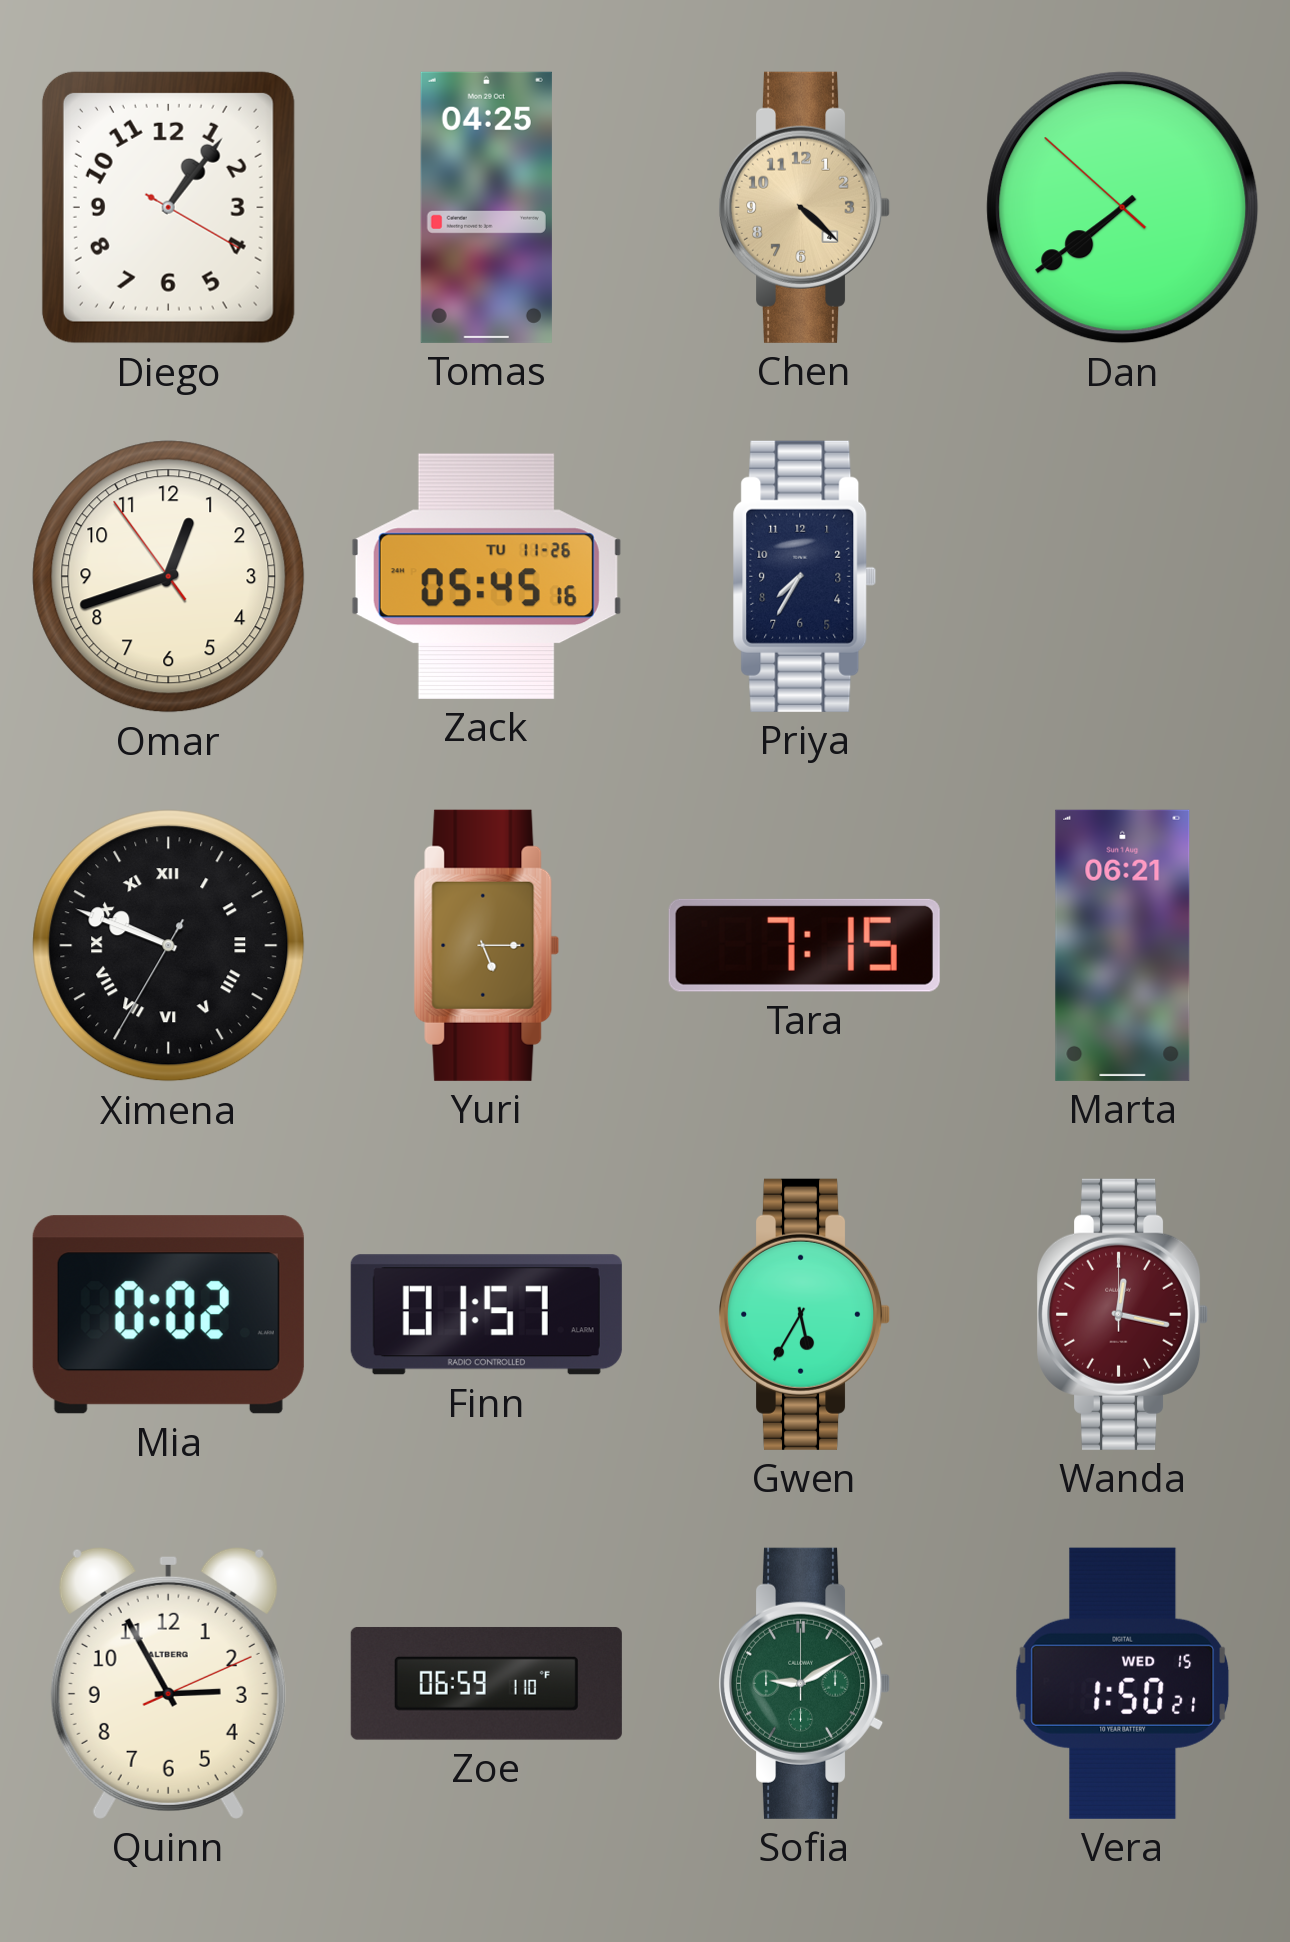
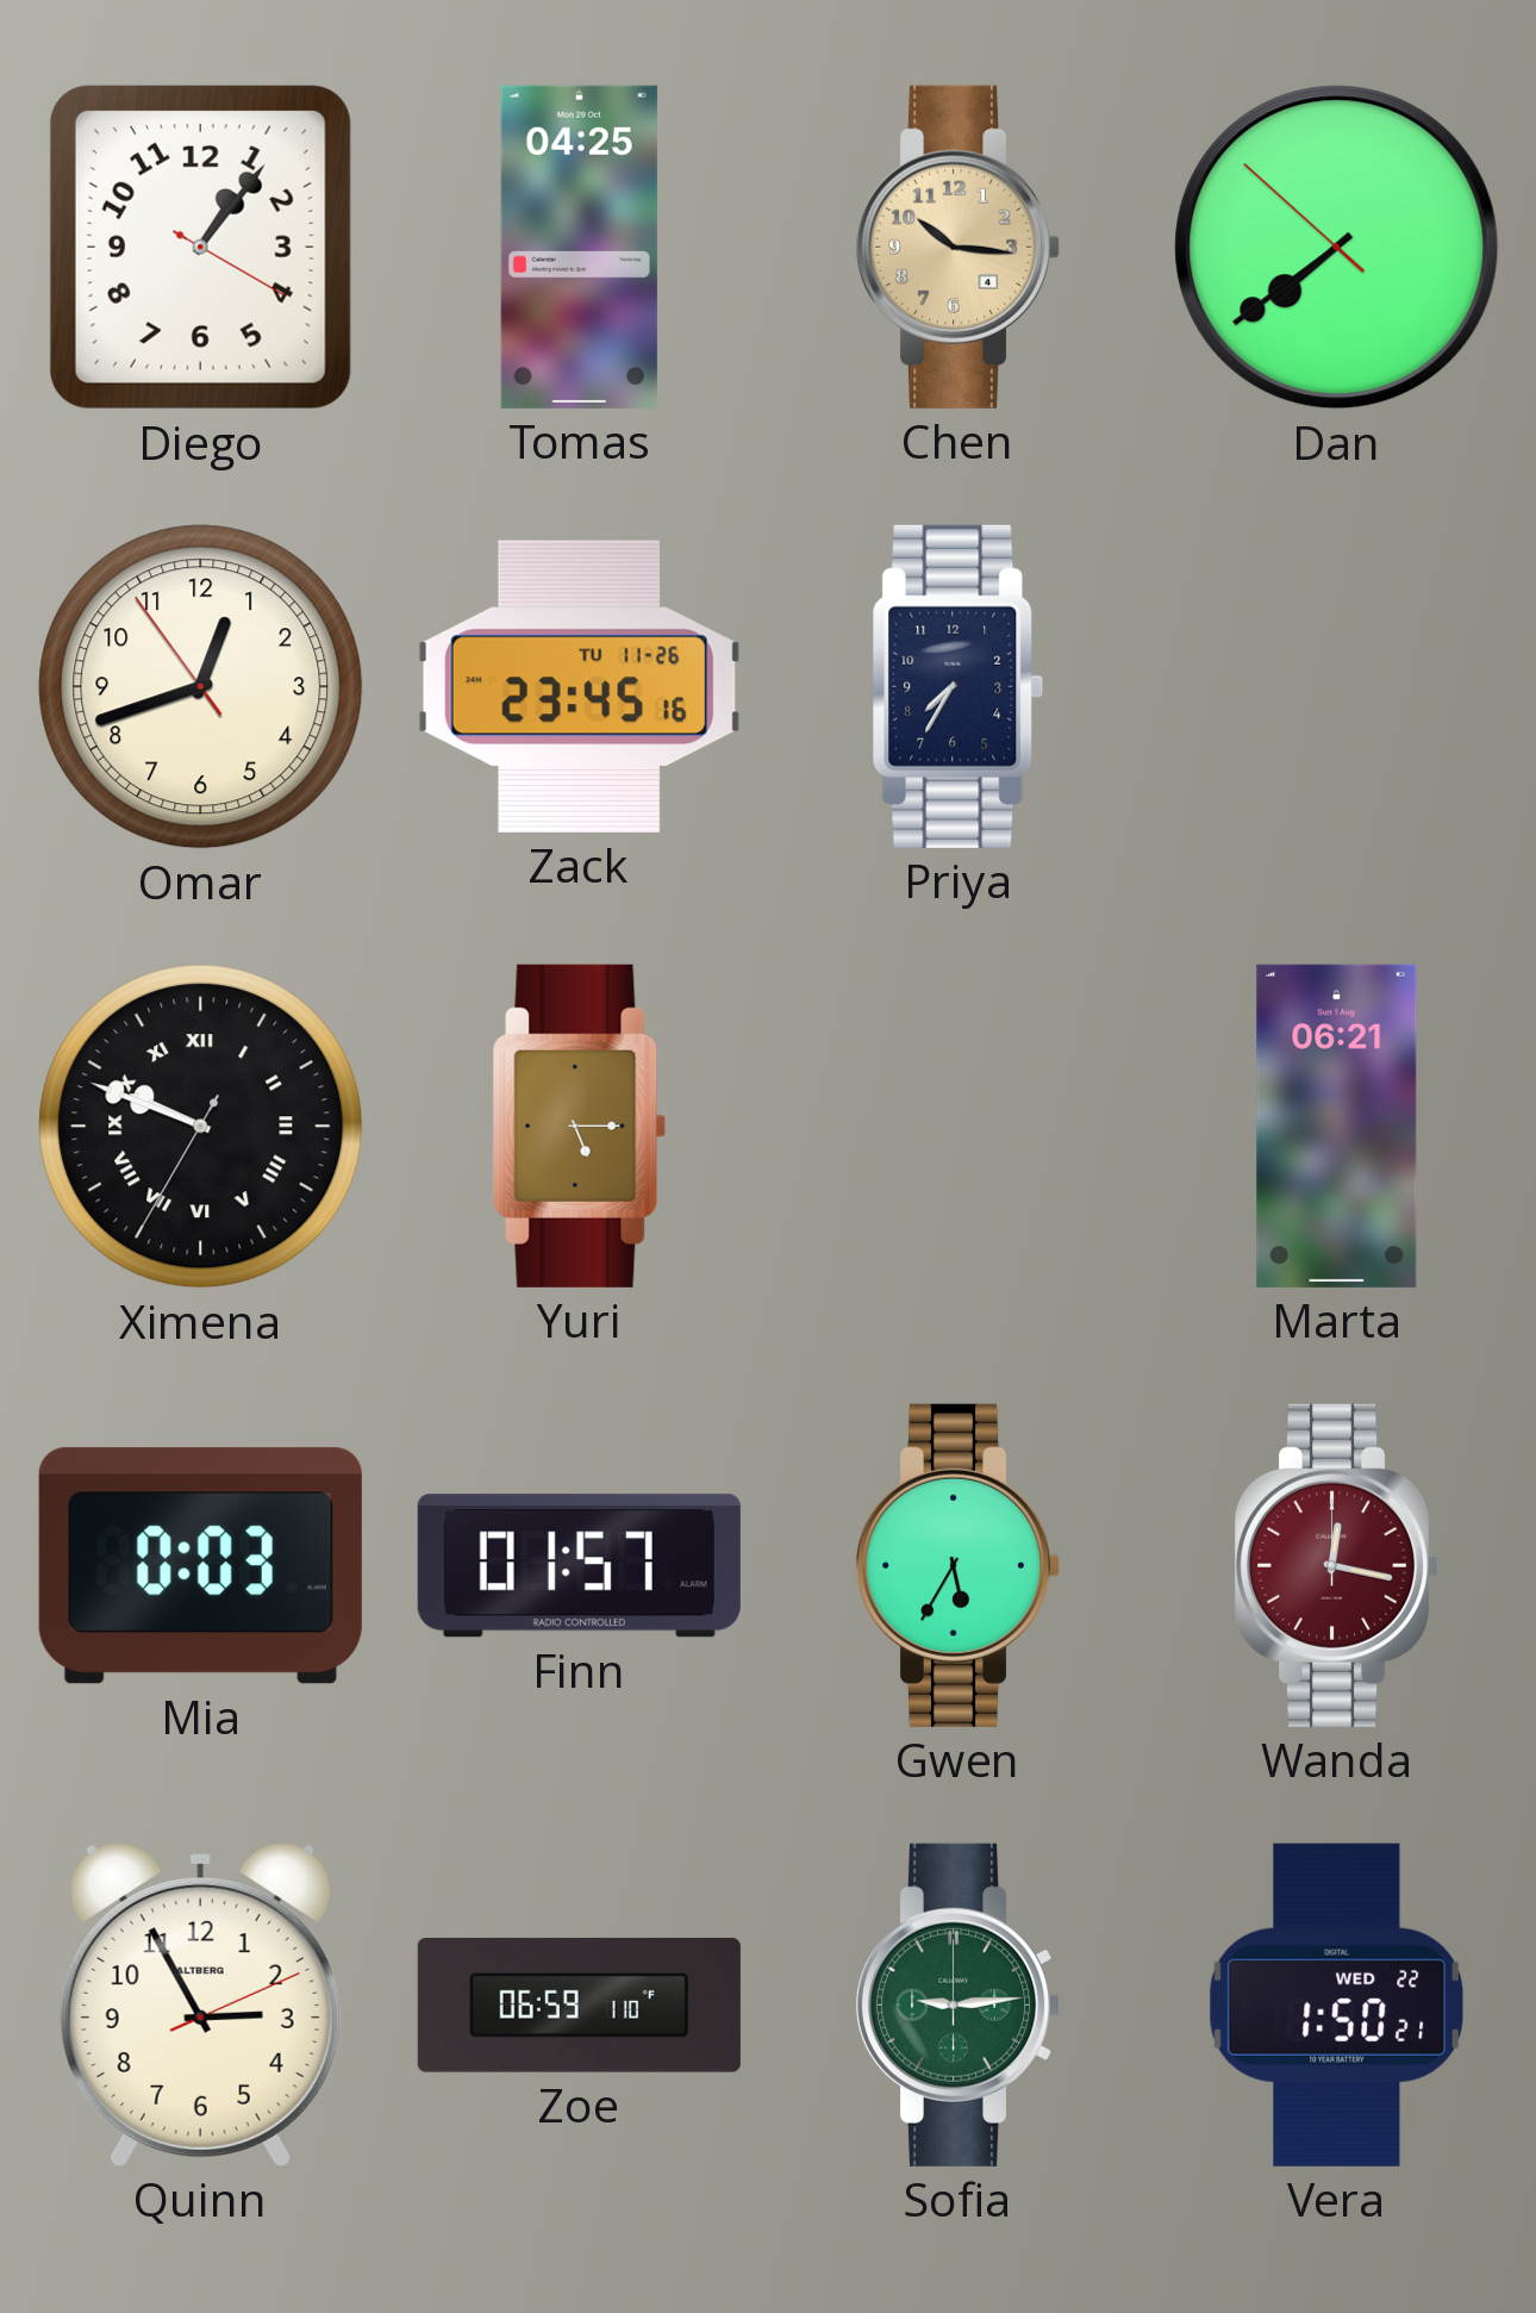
Chen: 4:22 -> 10:16
Zack: 05:45 -> 23:45
Tara: 7:15 -> none
Mia: 0:02 -> 0:03
Sofia: 9:10 -> 9:14
Vera date: WED 15 -> WED 22
